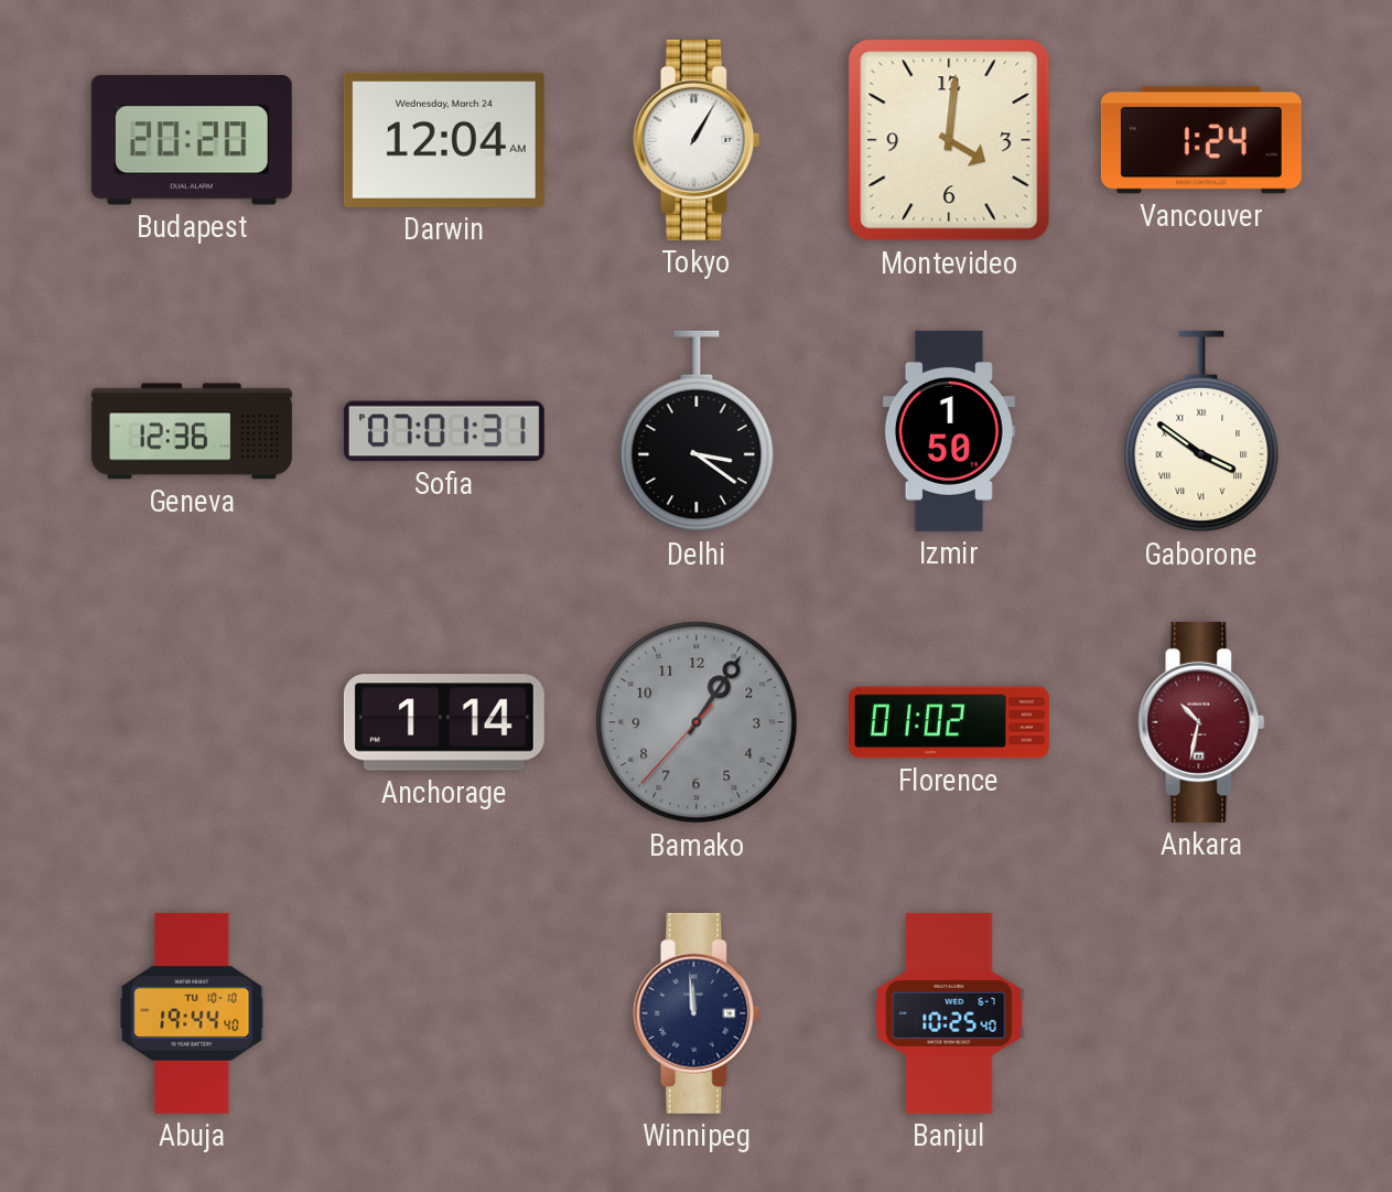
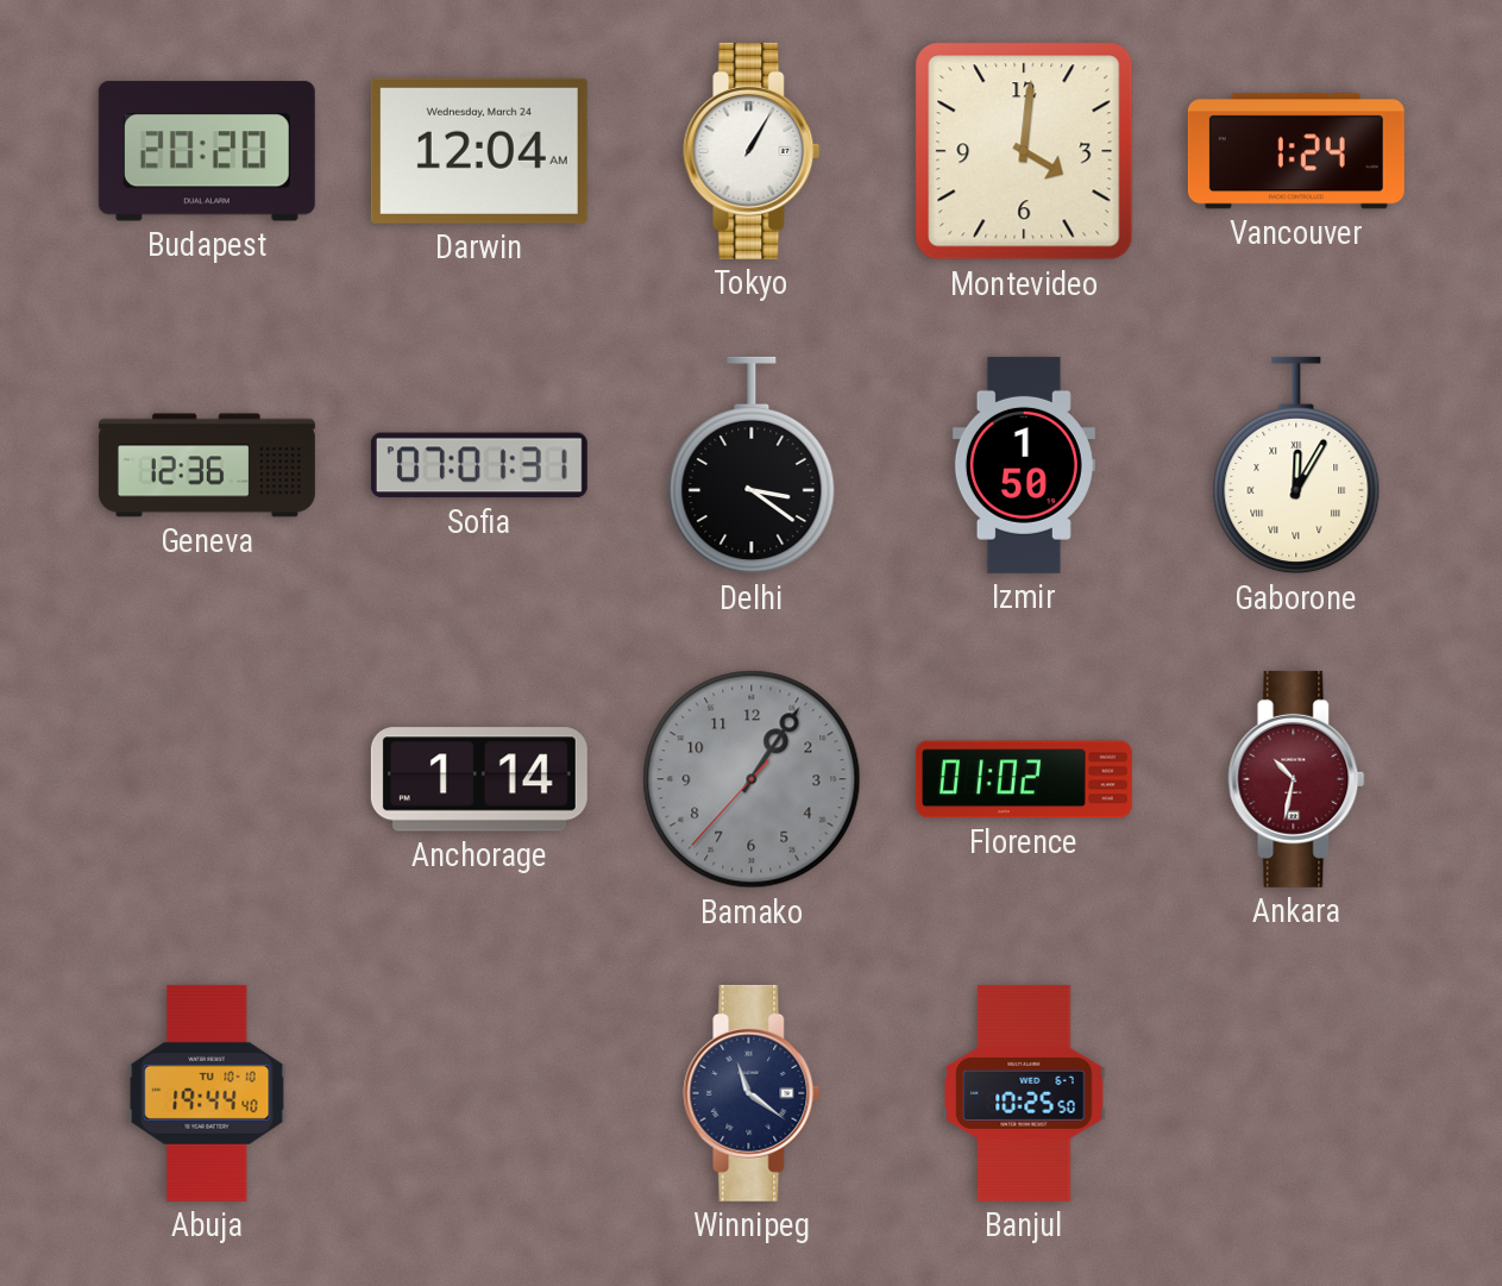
Gaborone: 3:51 -> 12:05
Winnipeg: 11:59 -> 11:21
Banjul: 10:25:40 -> 10:25:50
